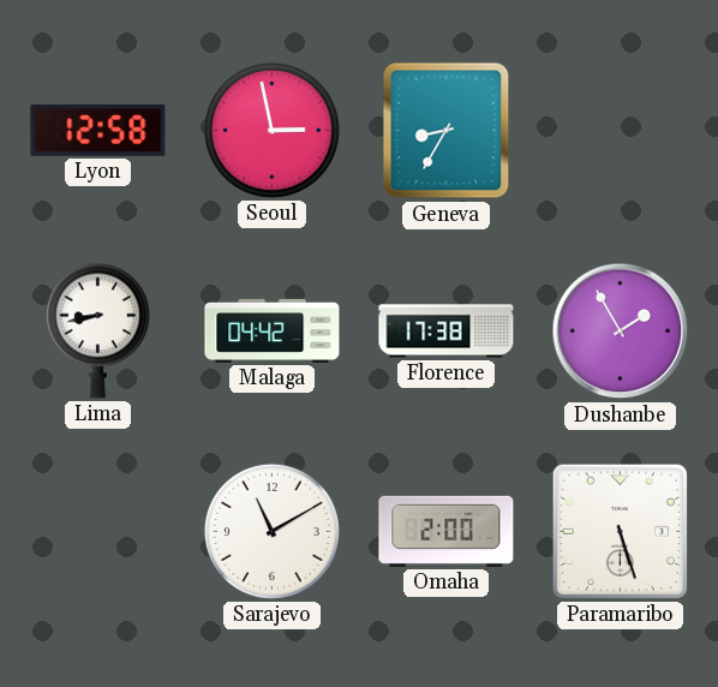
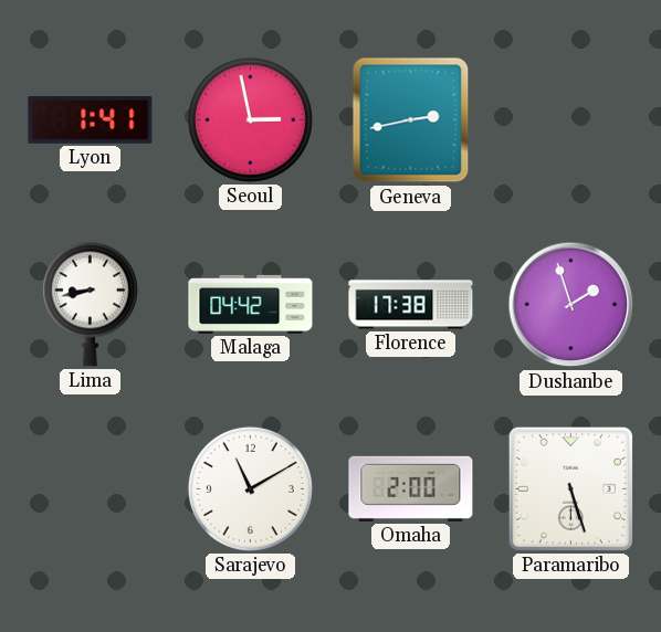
Lyon: 12:58 -> 1:41
Geneva: 8:35 -> 2:43
Dushanbe: 1:55 -> 1:57
